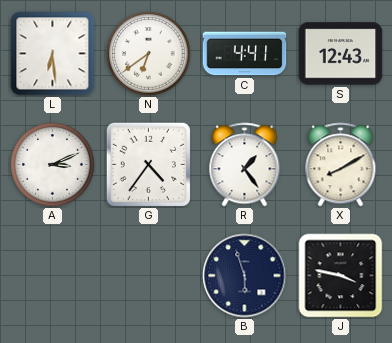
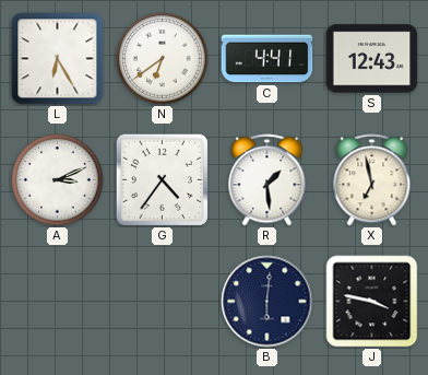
L: 6:29 -> 6:25
R: 1:24 -> 1:29
X: 8:10 -> 6:58
B: 5:57 -> 6:01
